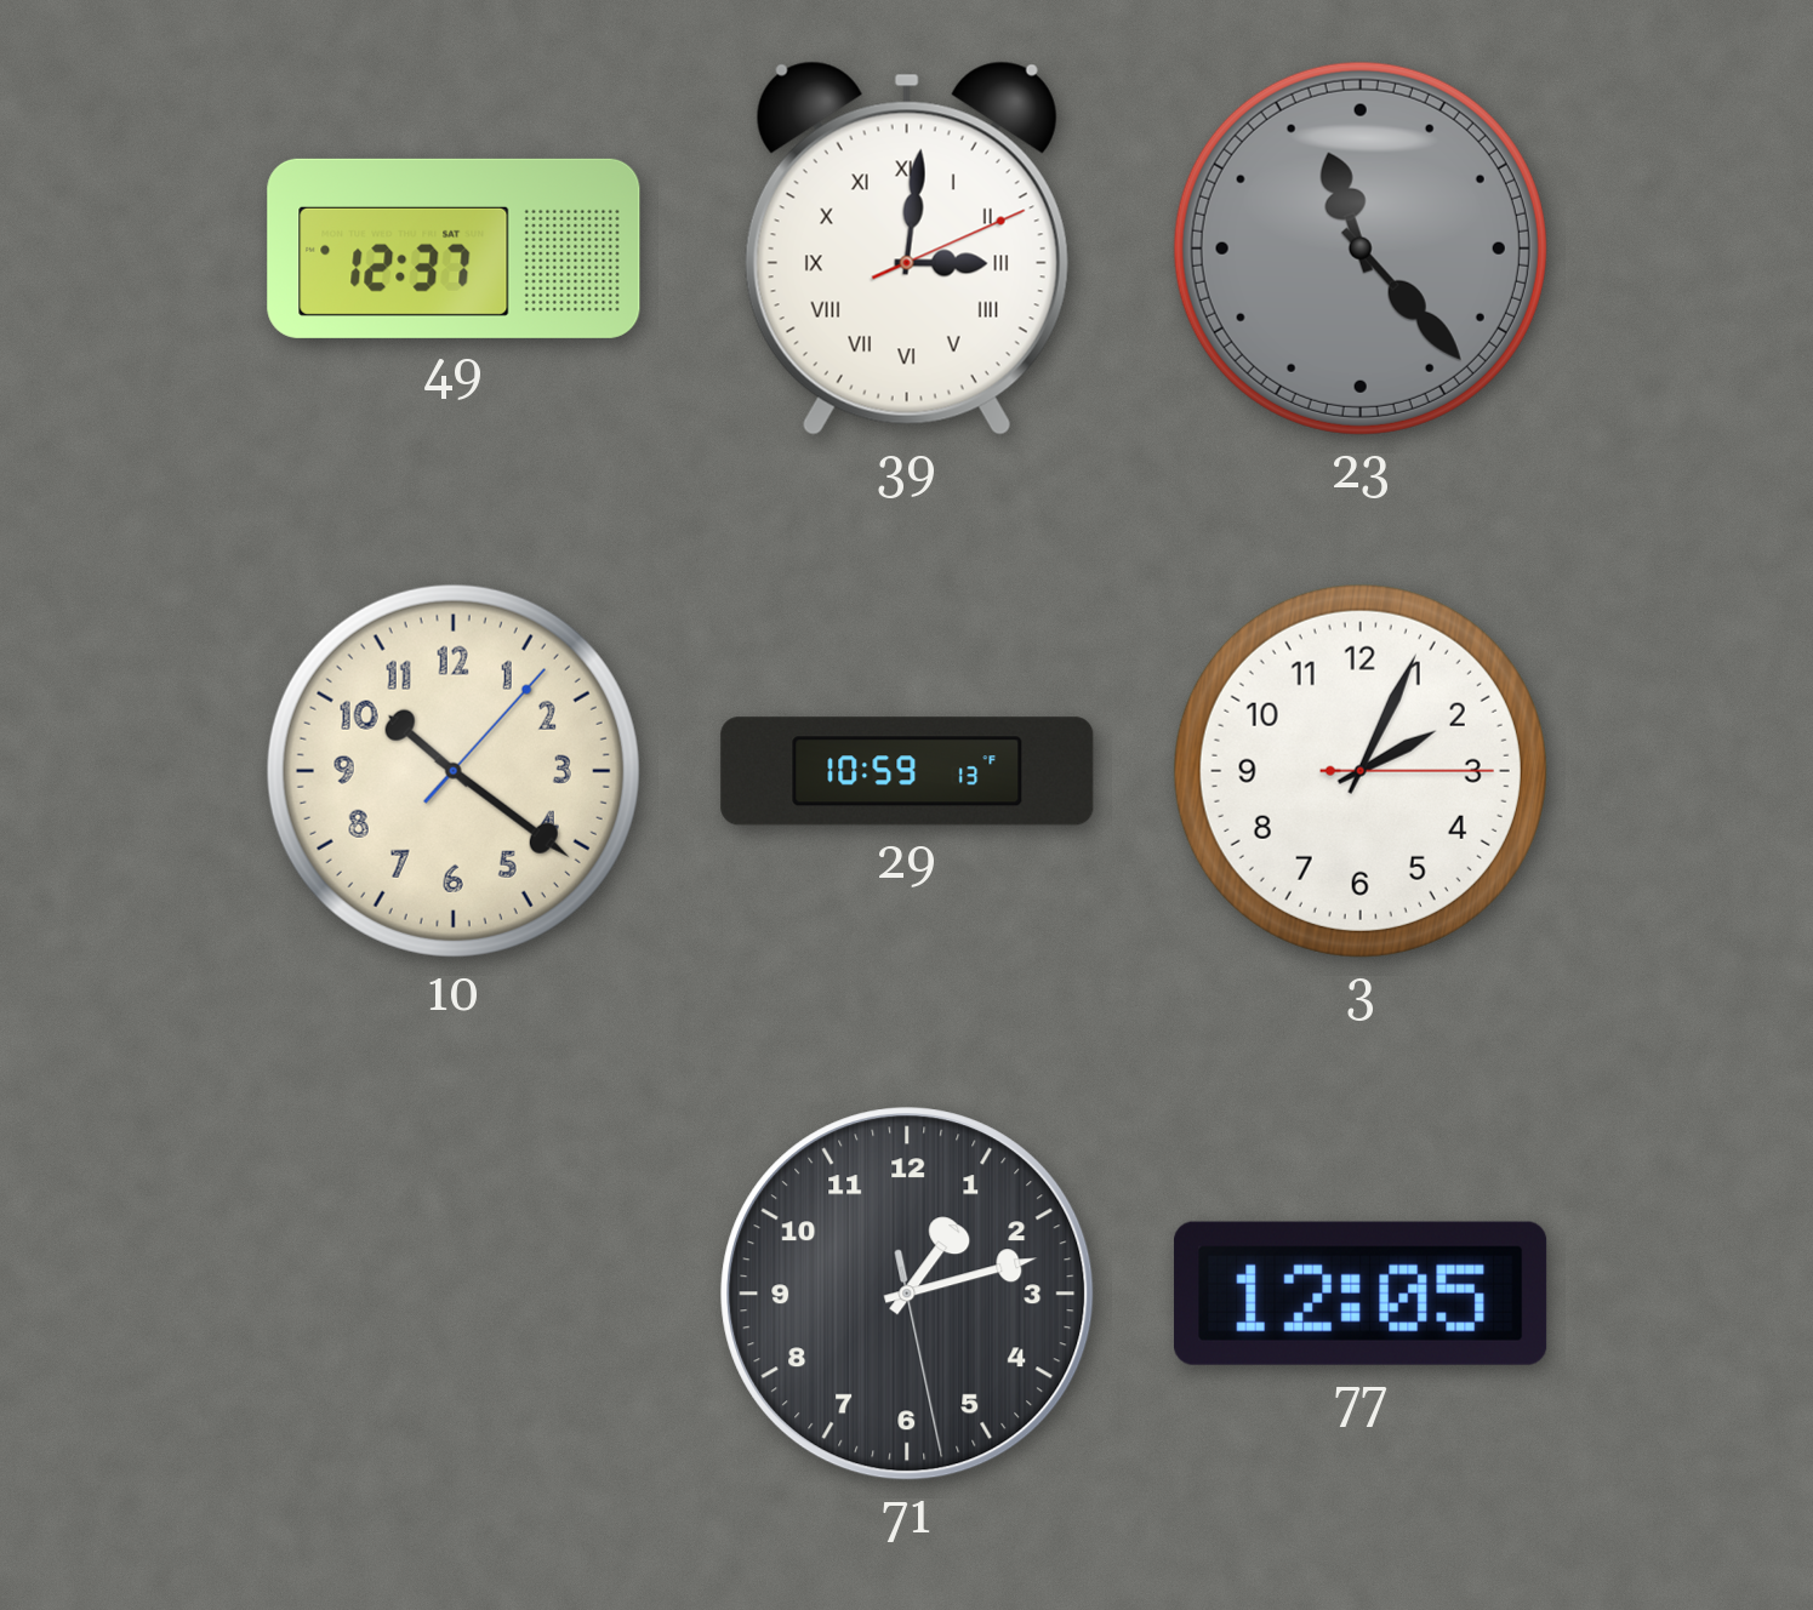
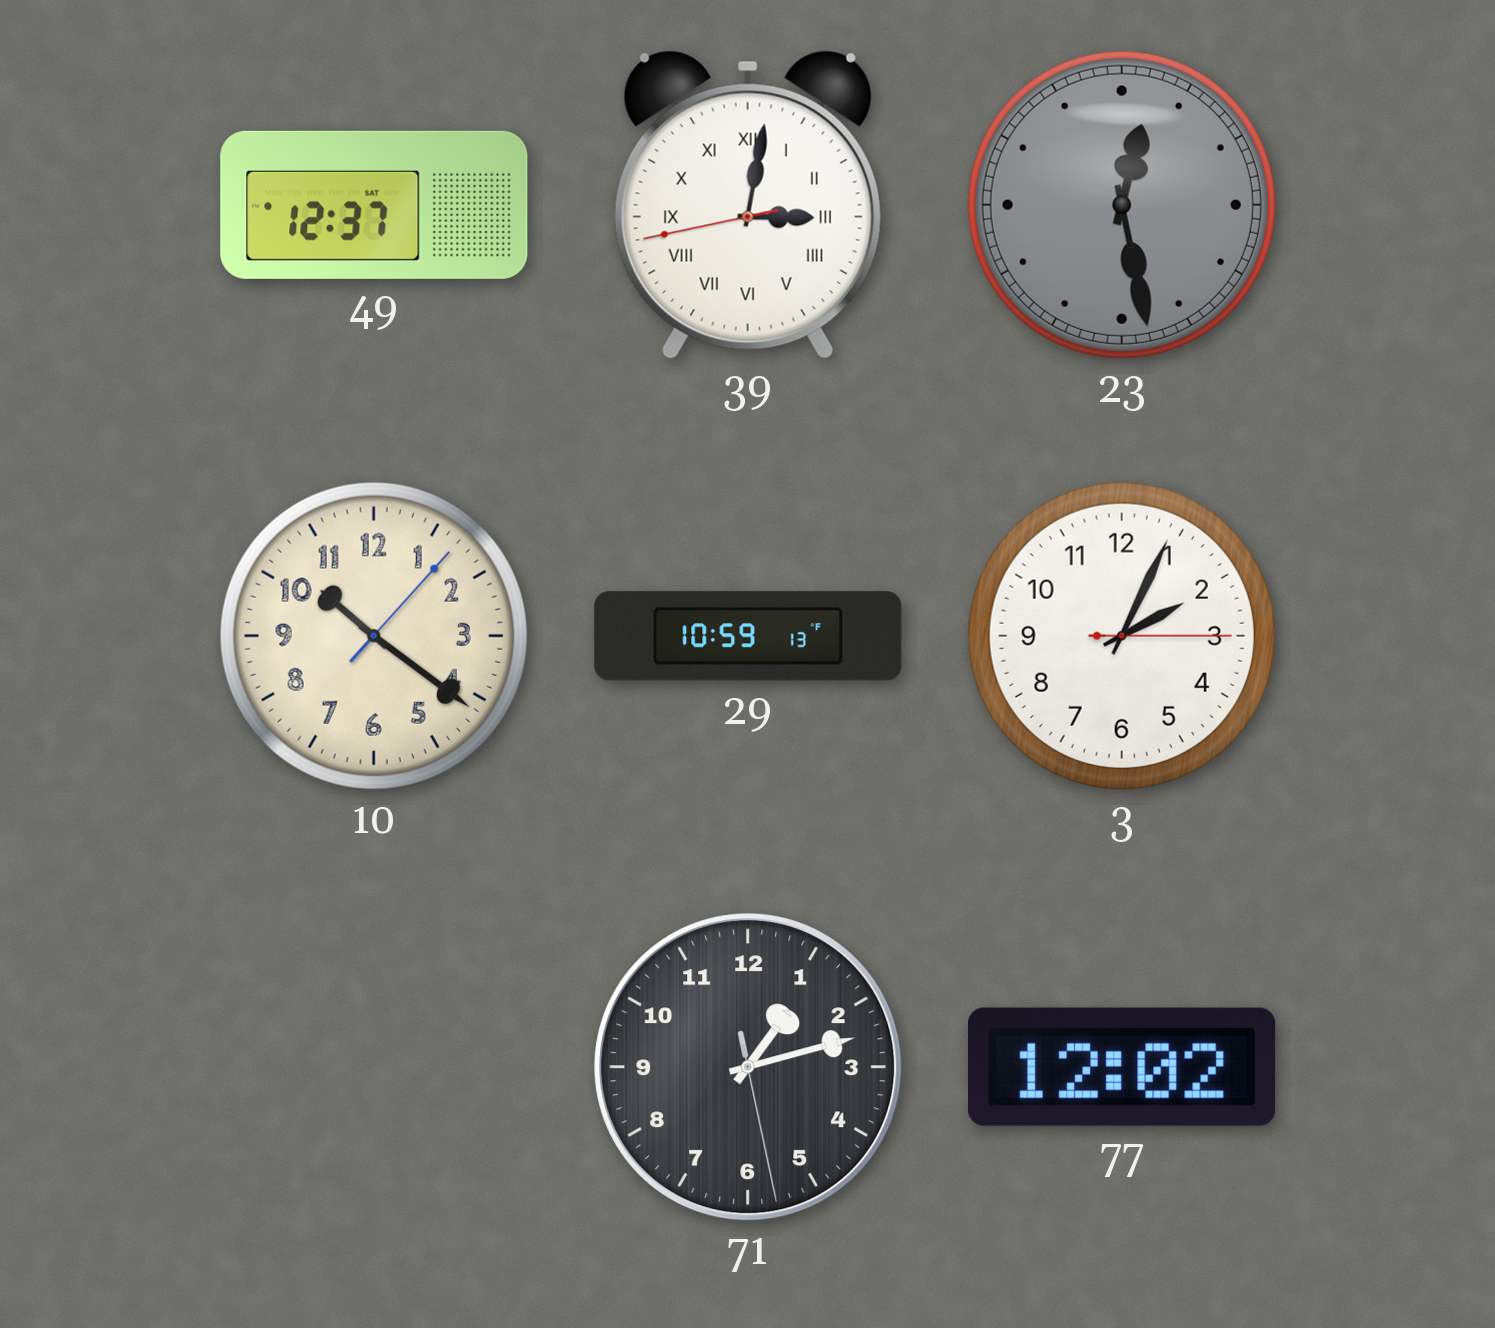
39: 3:01:11 -> 3:01:43
23: 11:23 -> 12:28
77: 12:05 -> 12:02
